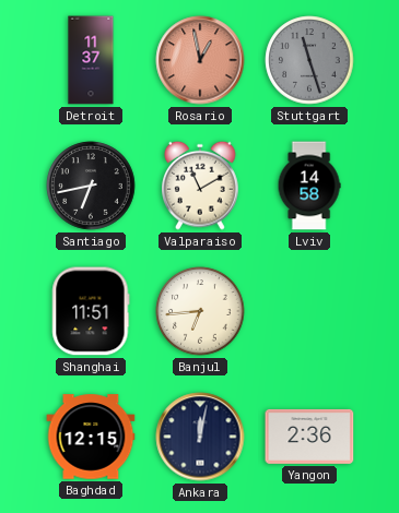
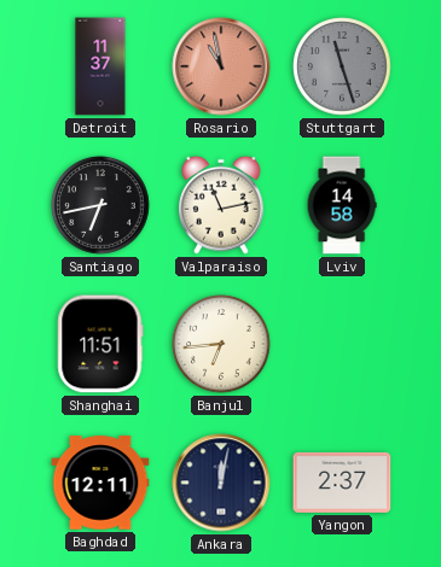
Rosario: 12:58 -> 10:58
Valparaiso: 11:10 -> 11:13
Baghdad: 12:15 -> 12:11
Yangon: 2:36 -> 2:37
